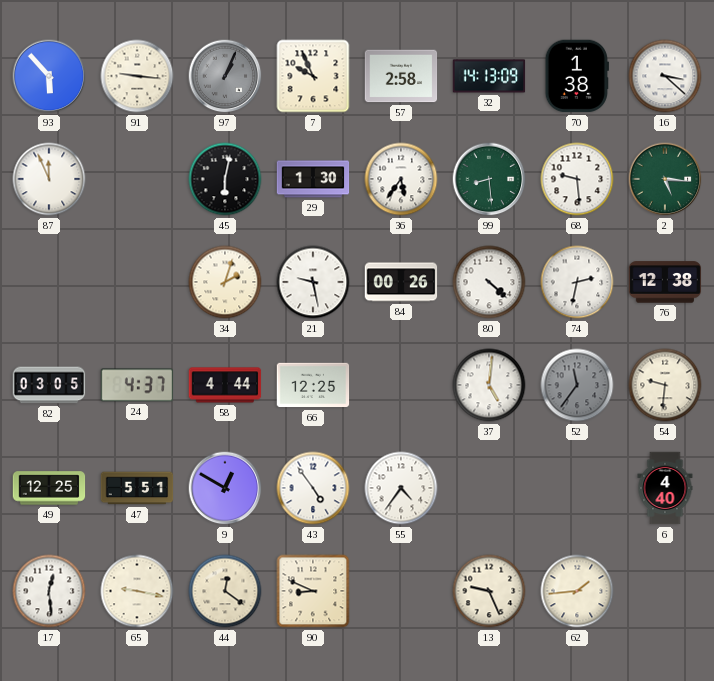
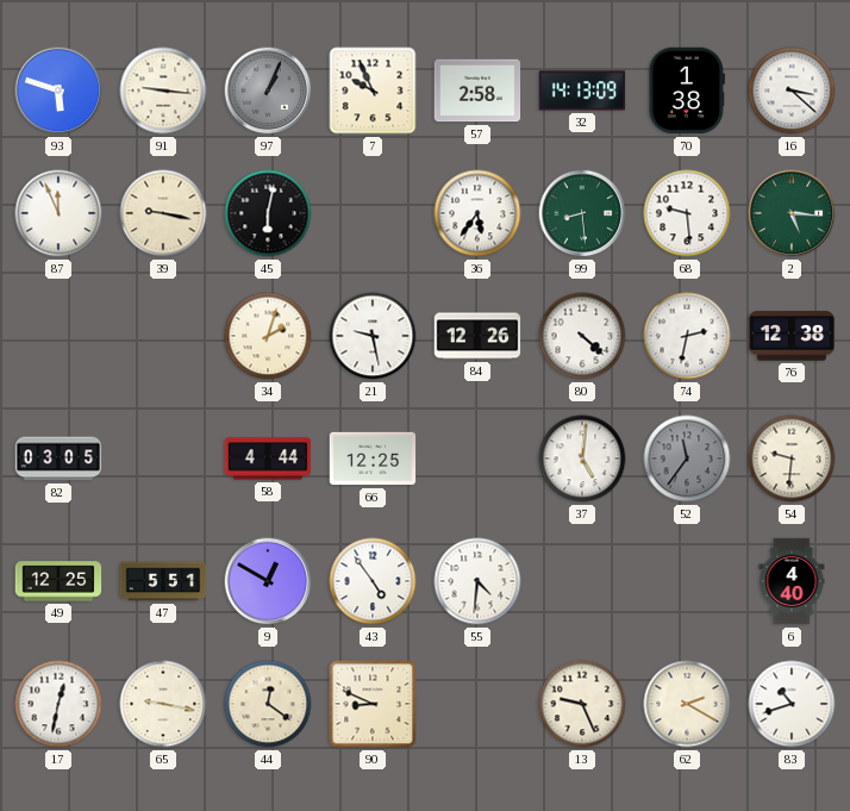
93: 5:53 -> 5:48
39: none -> 9:17
29: 1:30 -> none
84: 00:26 -> 12:26
24: 4:37 -> none
55: 4:36 -> 4:31
17: 12:29 -> 12:32
62: 1:44 -> 2:20
83: none -> 10:42
